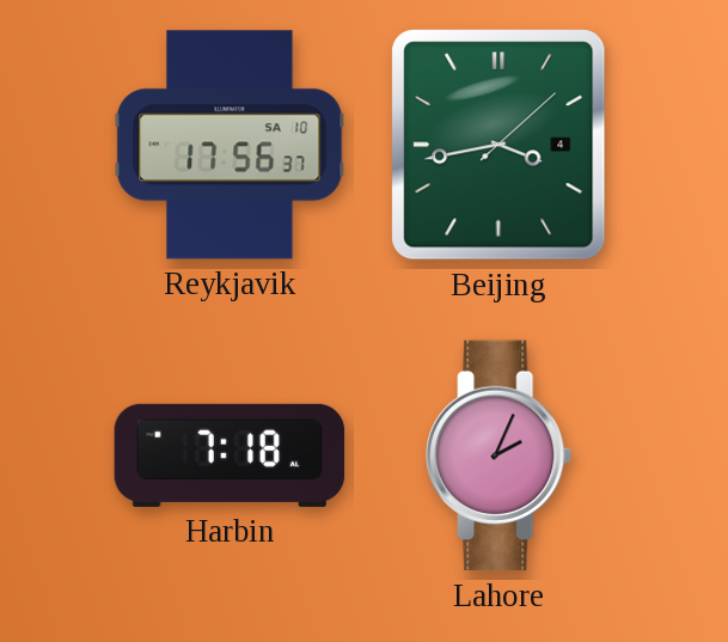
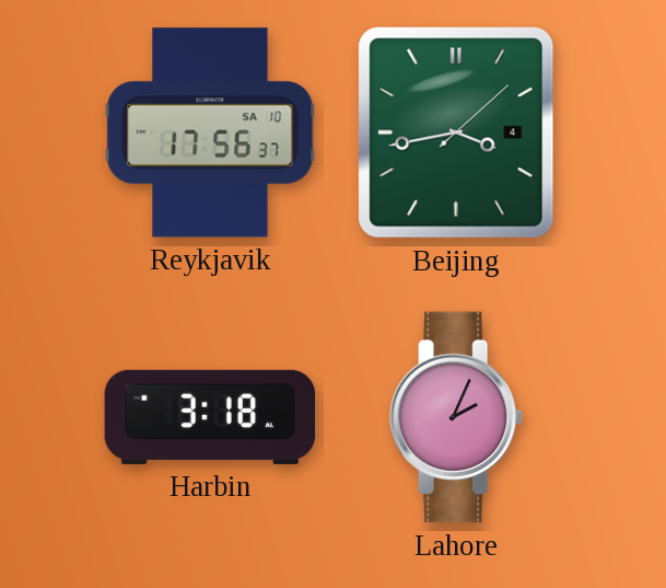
Harbin: 7:18 -> 3:18
